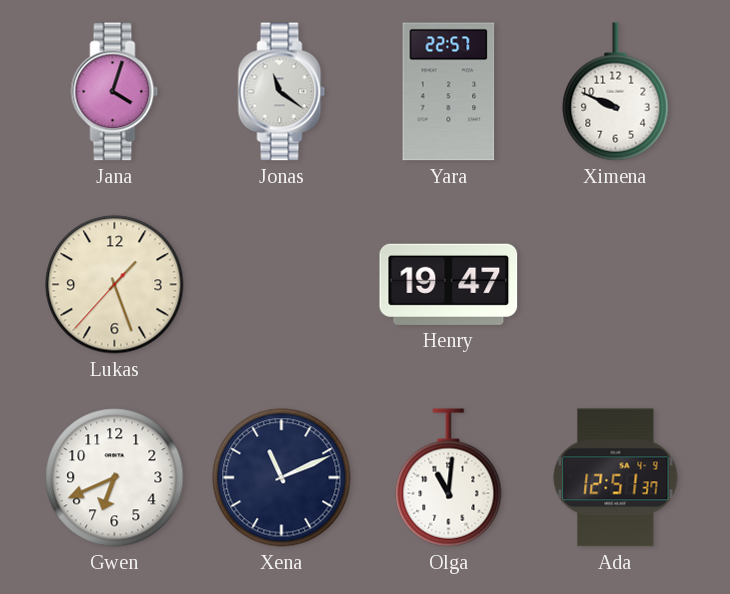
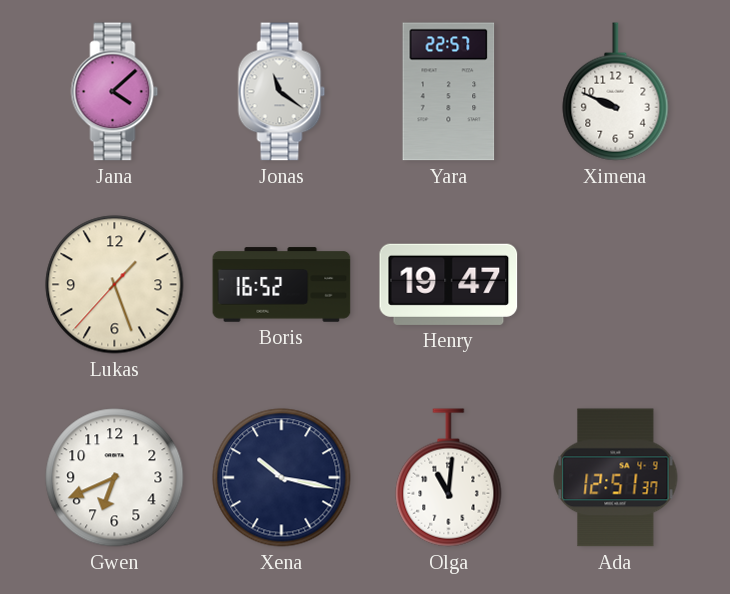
Jana: 4:03 -> 4:08
Boris: none -> 16:52
Xena: 11:11 -> 10:17
